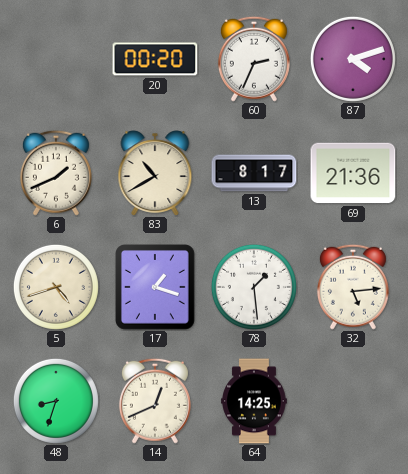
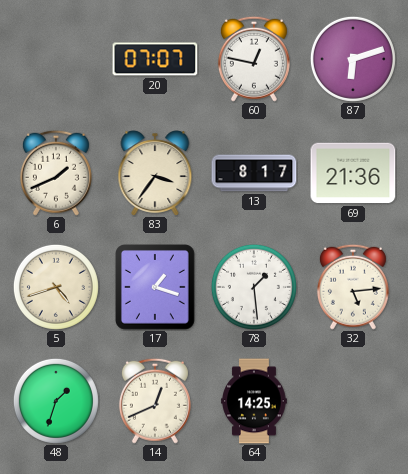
20: 00:20 -> 07:07
60: 2:34 -> 12:47
87: 4:12 -> 6:12
83: 10:40 -> 3:36
48: 8:33 -> 1:33
